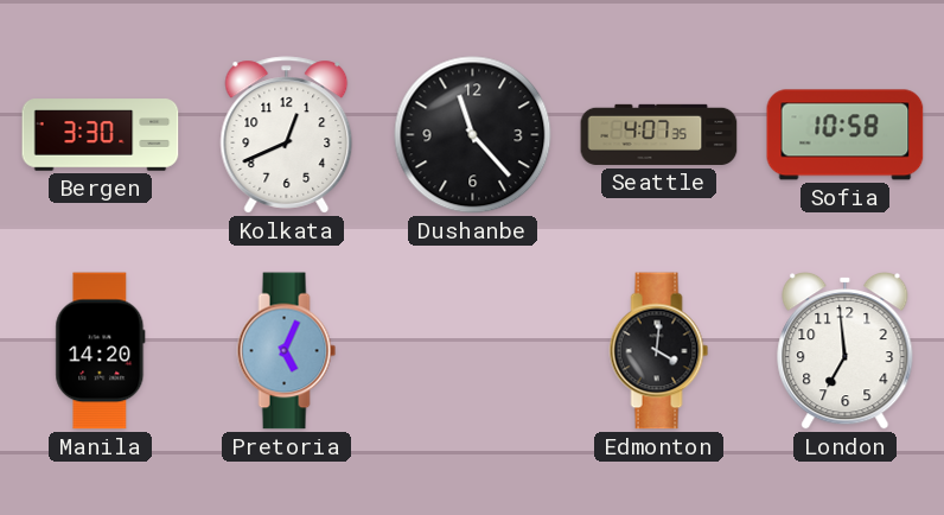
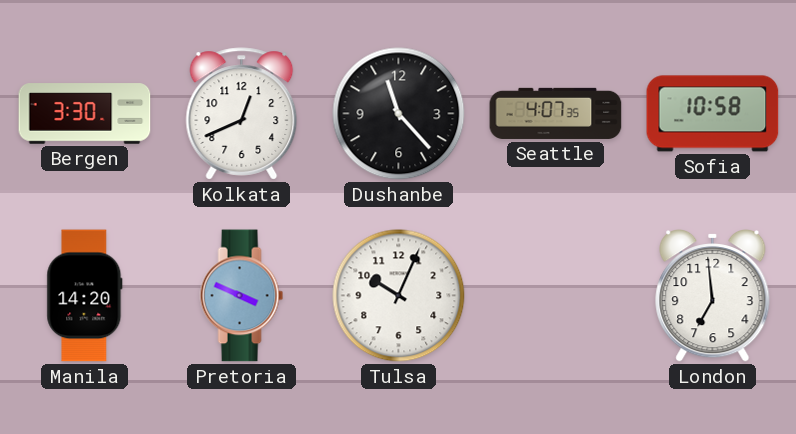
Pretoria: 5:04 -> 3:49
Tulsa: none -> 10:04
Edmonton: 4:01 -> none
